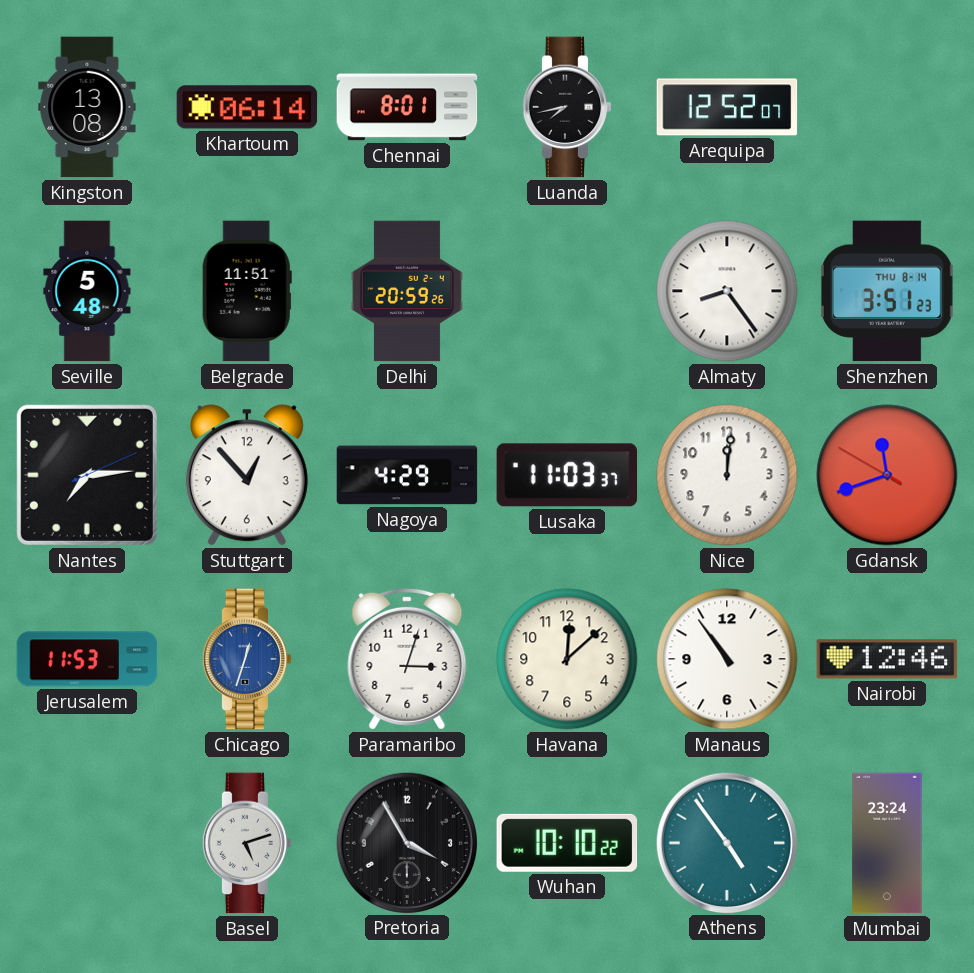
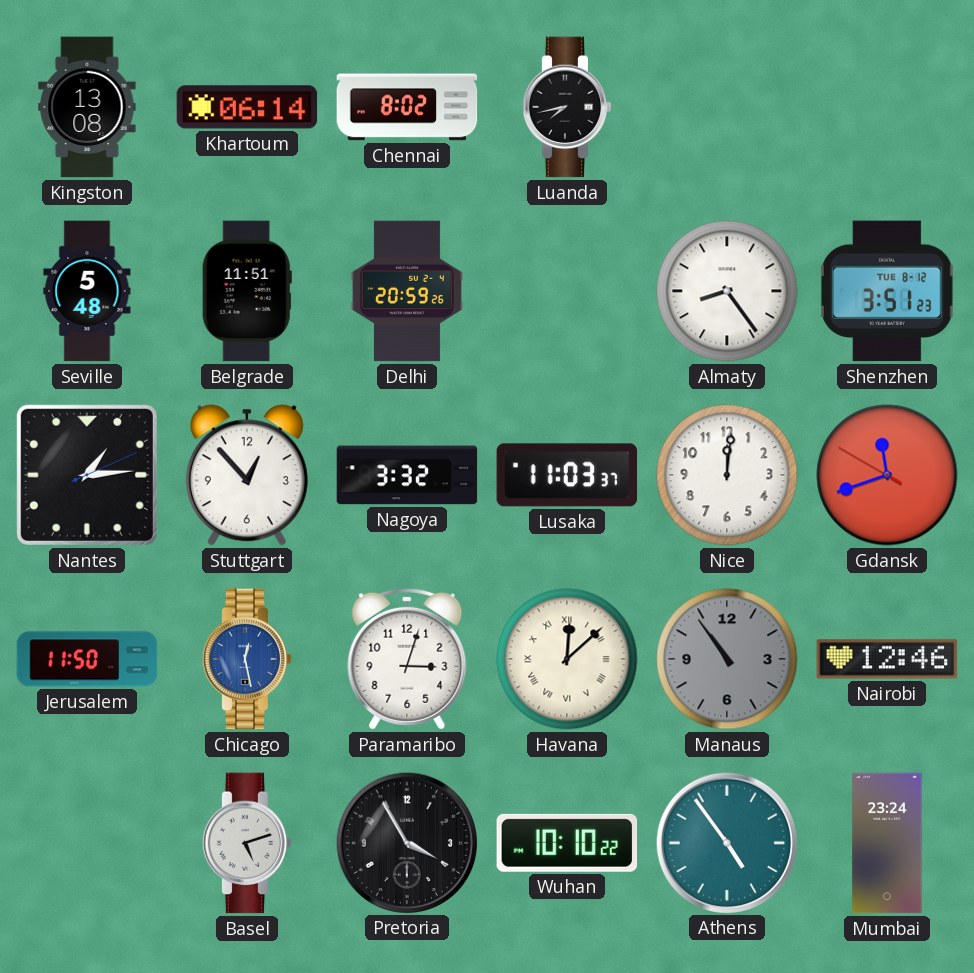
Chennai: 8:01 -> 8:02
Arequipa: 12:52 -> none
Shenzhen date: THU 8-14 -> TUE 8-12
Nantes: 7:14 -> 1:14
Nagoya: 4:29 -> 3:32
Jerusalem: 11:53 -> 11:50
Chicago: 12:33 -> 12:28
Havana numerals: Arabic -> Roman
Manaus dial: white -> grey
